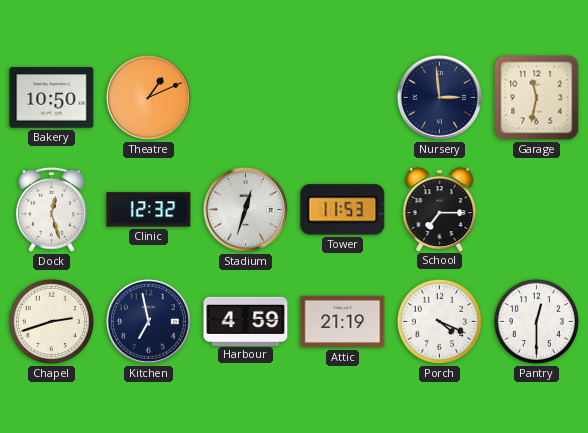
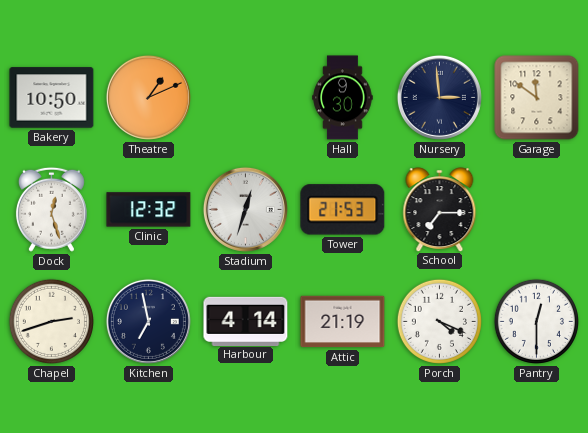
Hall: none -> 9:30
Garage: 11:32 -> 11:51
Tower: 11:53 -> 21:53
Harbour: 4:59 -> 4:14
